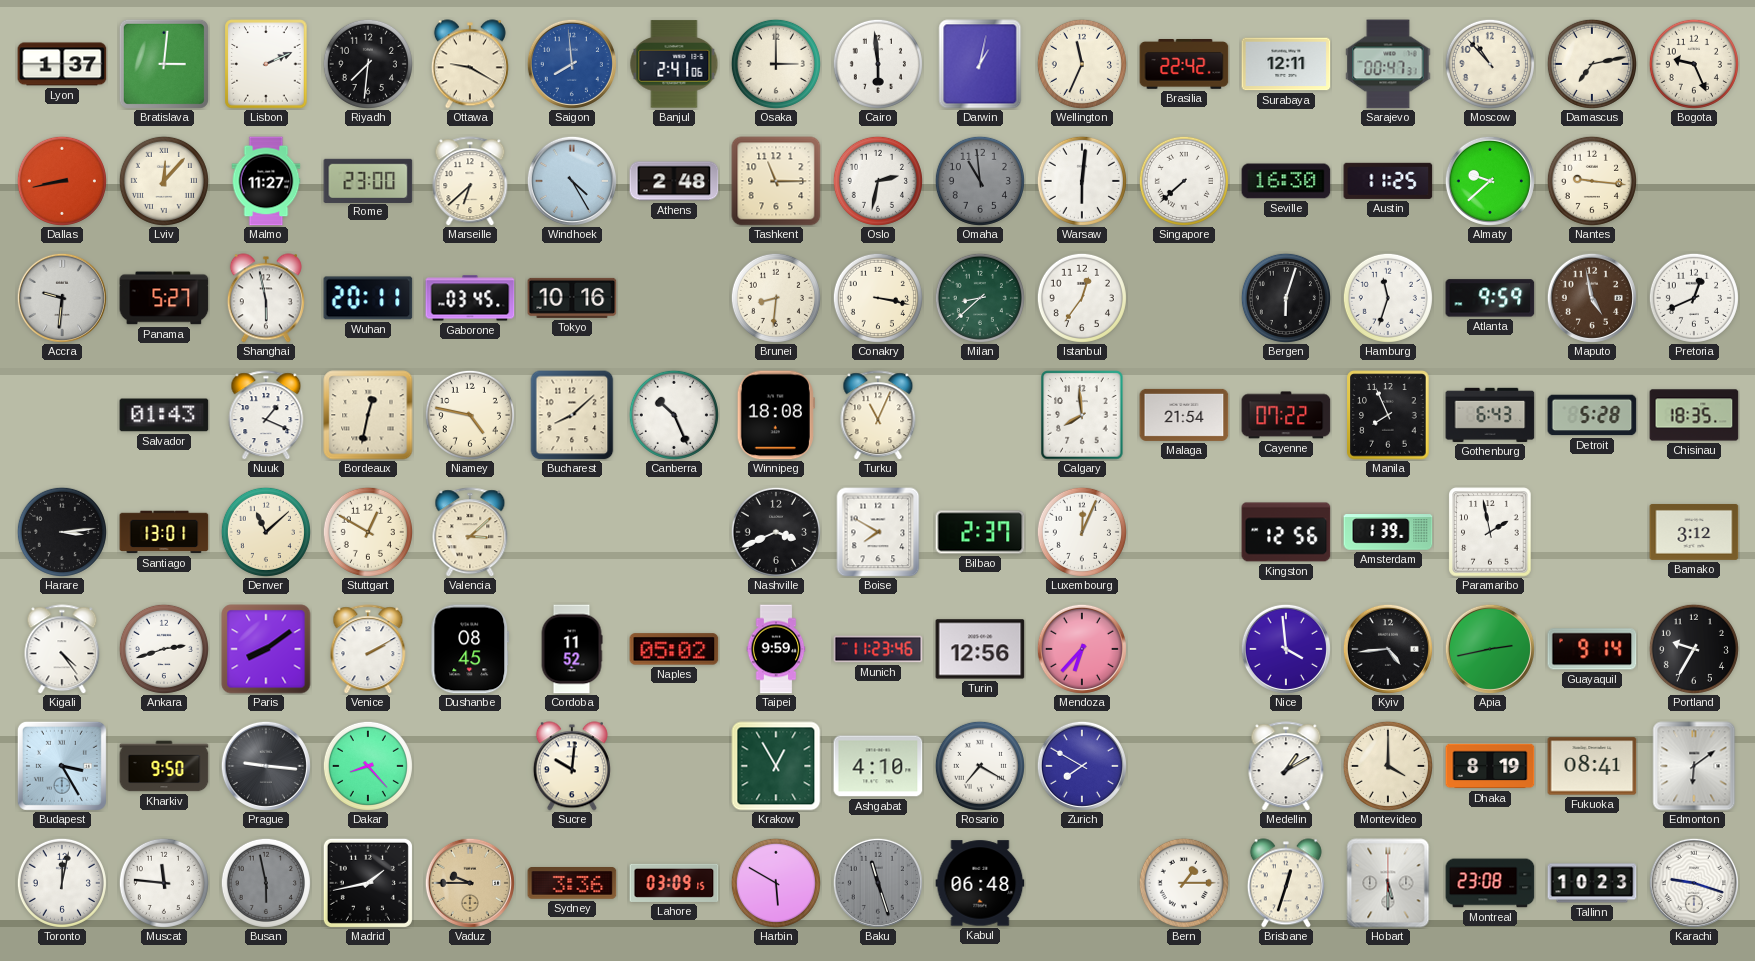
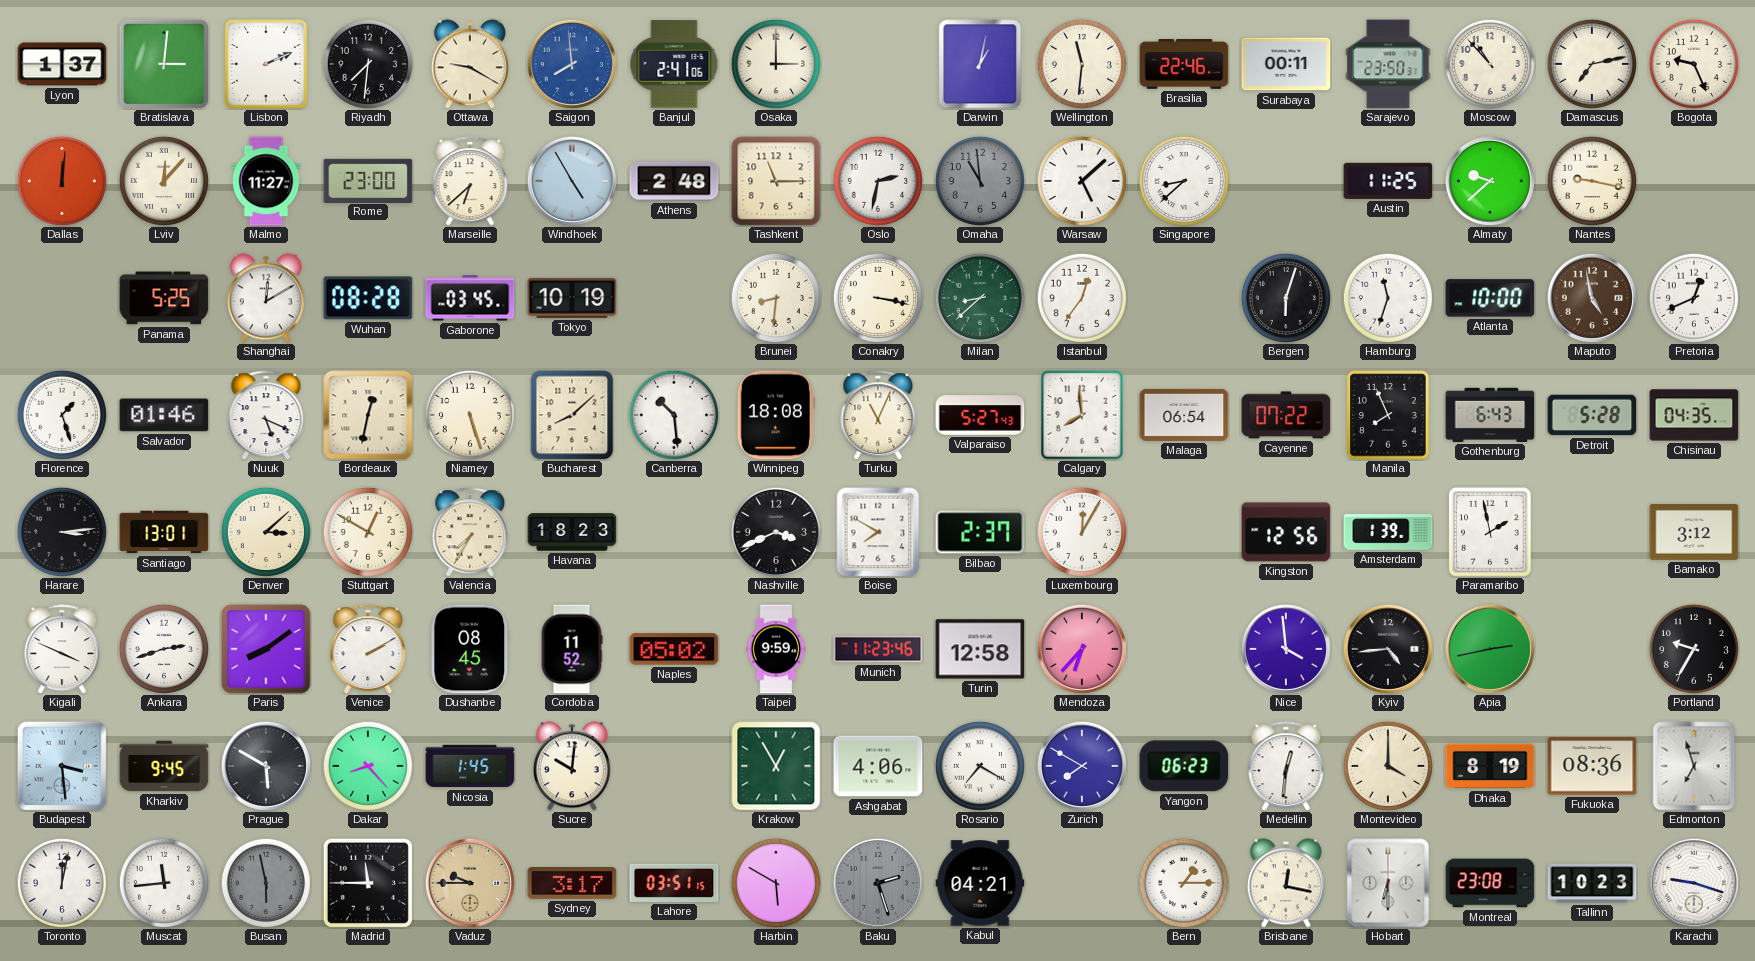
Cairo: 5:59 -> none
Wellington: 11:34 -> 11:31
Brasilia: 22:42 -> 22:46
Surabaya: 12:11 -> 00:11
Sarajevo: 00:47 -> 23:50
Dallas: 8:43 -> 12:01
Windhoek: 4:25 -> 4:55
Warsaw: 6:01 -> 5:08
Singapore: 7:38 -> 8:38
Seville: 16:30 -> none
Nantes: 9:16 -> 9:17
Accra: 9:31 -> none
Panama: 5:27 -> 5:25
Shanghai: 5:58 -> 12:10
Wuhan: 20:11 -> 08:28
Tokyo: 10:16 -> 10:19
Atlanta: 9:59 -> 10:00
Florence: none -> 1:27
Salvador: 01:43 -> 01:46
Nuuk: 1:19 -> 5:19
Niamey: 4:47 -> 5:27
Canberra: 10:26 -> 10:29
Valparaiso: none -> 5:27
Malaga: 21:54 -> 06:54
Chisinau: 18:35 -> 04:35
Denver: 11:08 -> 3:08
Valencia: 3:08 -> 7:35
Havana: none -> 18:23
Luxembourg: 12:04 -> 12:05
Kigali: 4:24 -> 3:49
Turin: 12:56 -> 12:58
Guayaquil: 9:14 -> none
Budapest: 3:25 -> 3:29
Kharkiv: 9:50 -> 9:45
Prague: 9:16 -> 5:50
Nicosia: none -> 1:45
Ashgabat: 4:10 -> 4:06
Yangon: none -> 06:23
Medellin: 1:10 -> 12:31
Fukuoka: 08:41 -> 08:36
Edmonton: 6:09 -> 6:57
Muscat: 11:46 -> 11:44
Madrid: 1:43 -> 11:45
Sydney: 3:36 -> 3:17
Lahore: 03:09 -> 03:51
Baku: 11:27 -> 2:27
Kabul: 06:48 -> 04:21
Brisbane: 12:33 -> 12:17
Hobart: 5:30 -> 6:30
